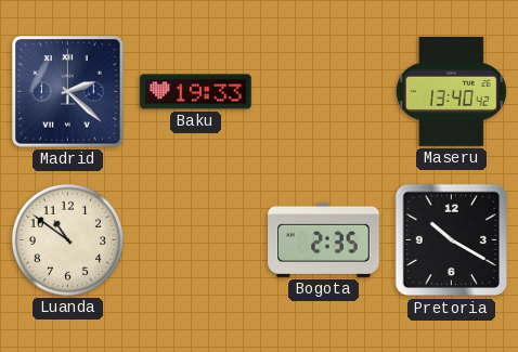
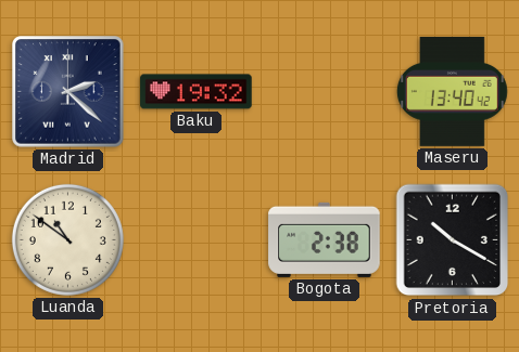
Baku: 19:33 -> 19:32
Bogota: 2:35 -> 2:38
